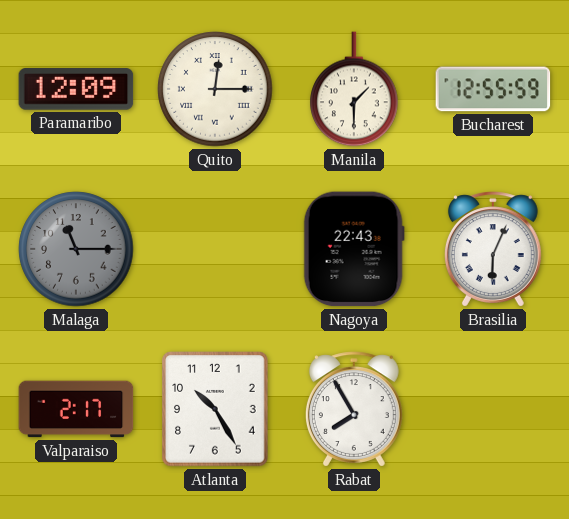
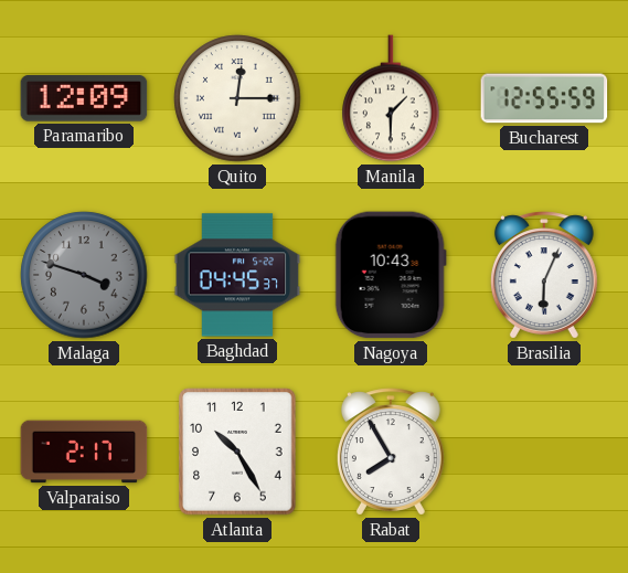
Malaga: 11:15 -> 3:48
Baghdad: none -> 04:45
Nagoya: 22:43 -> 10:43
